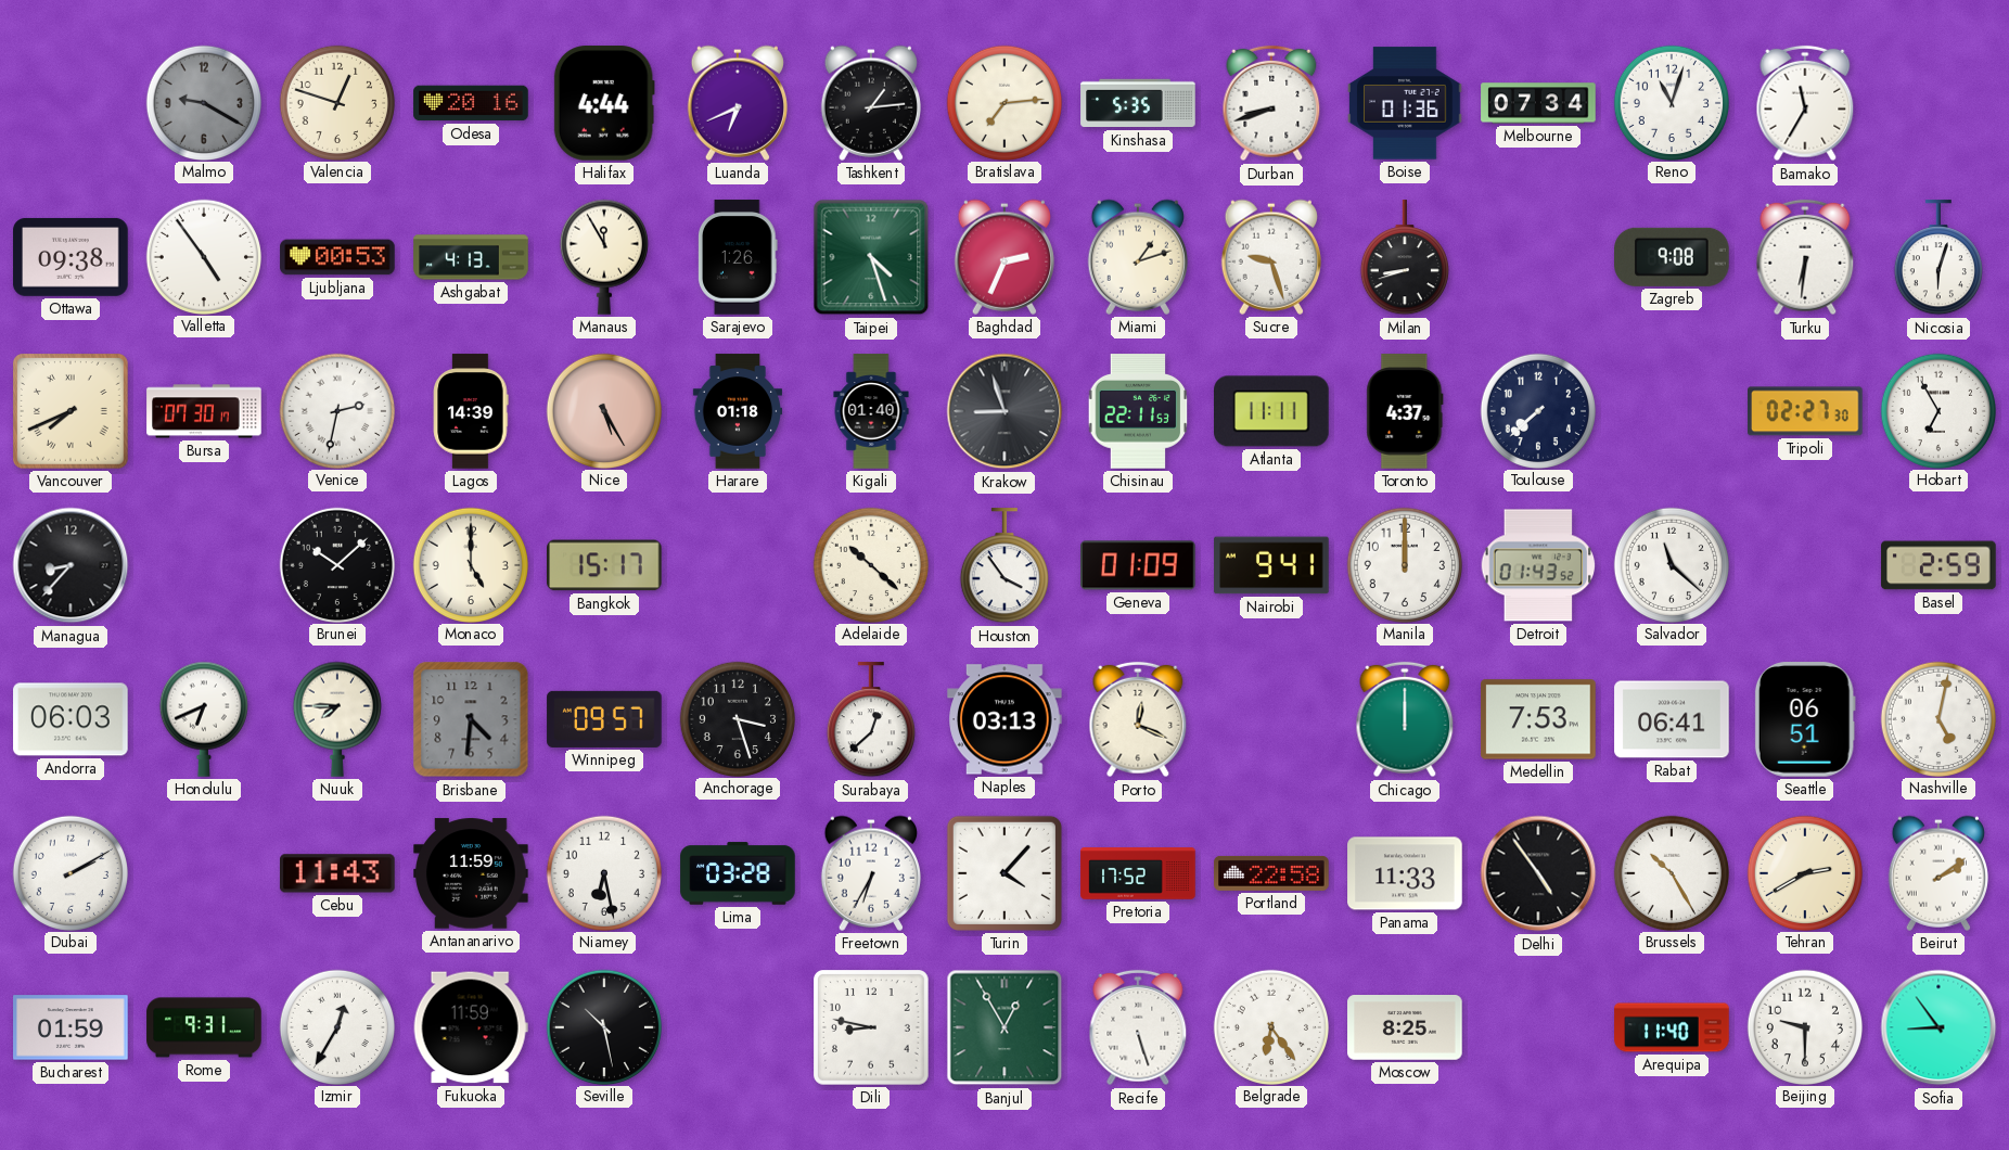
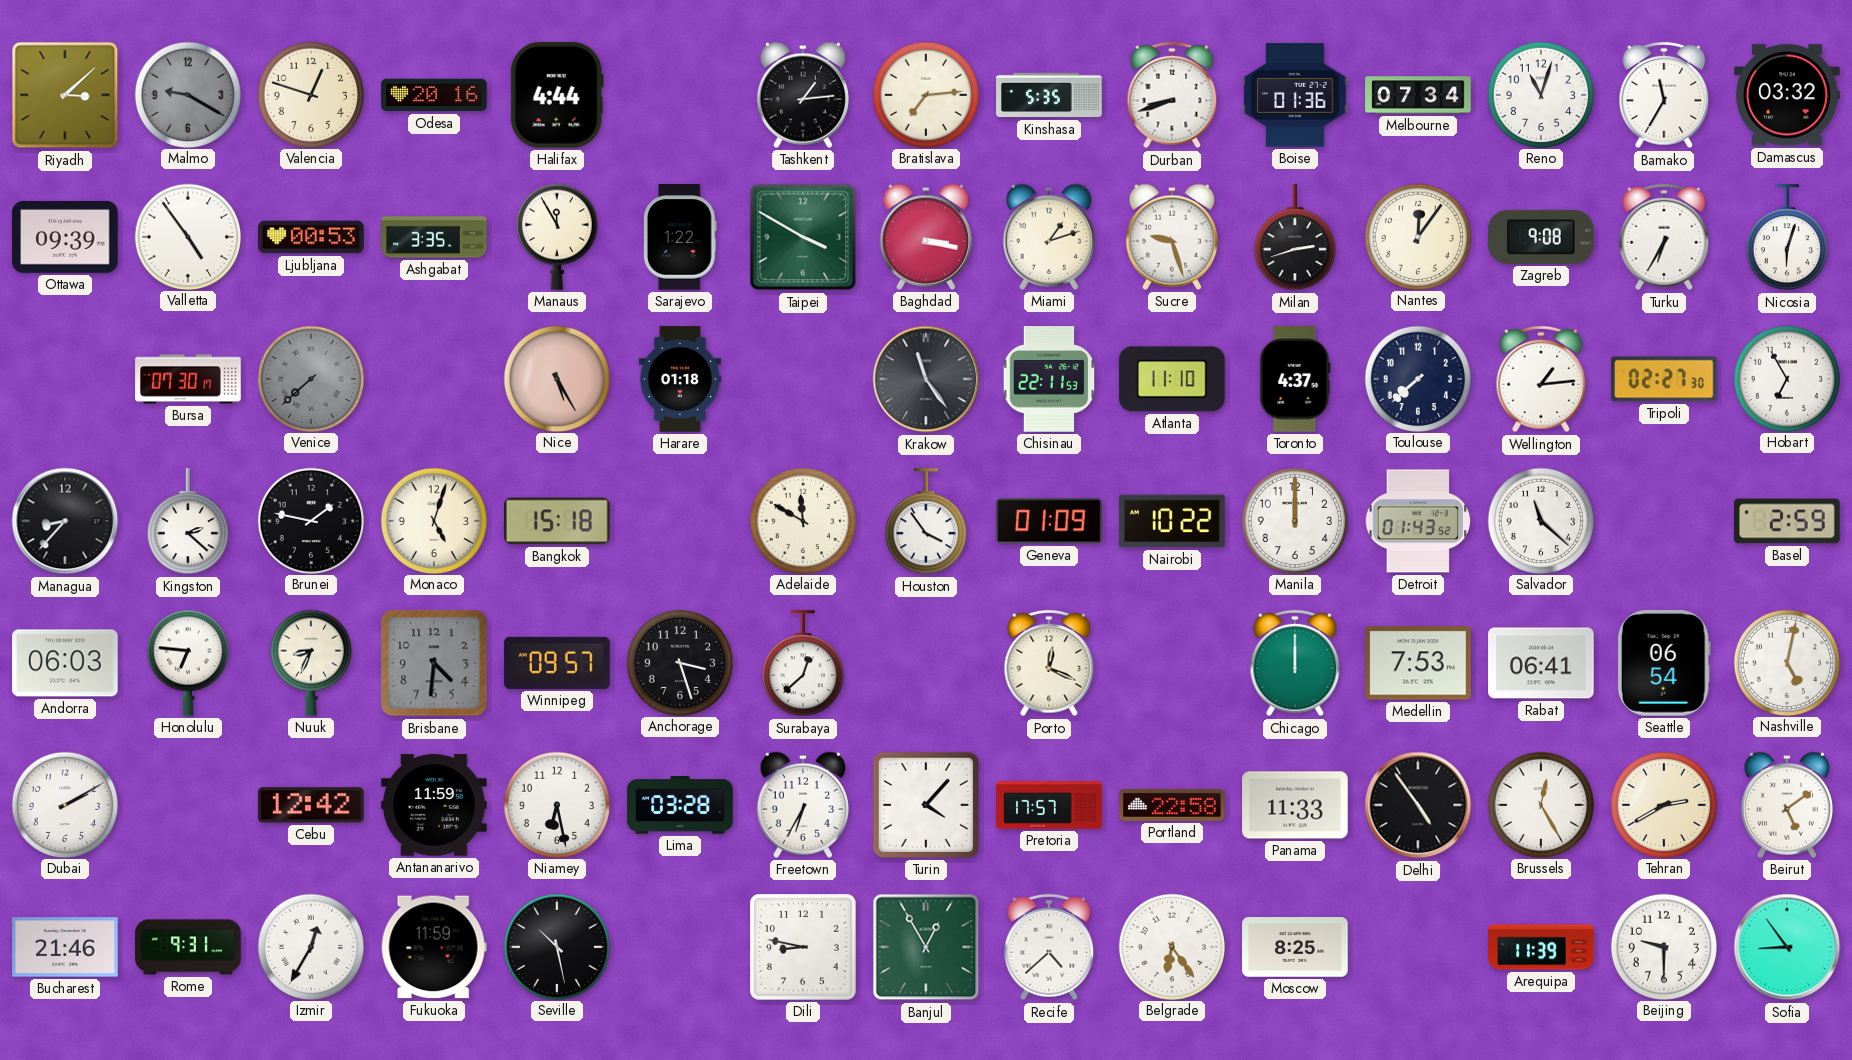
Riyadh: none -> 3:08
Luanda: 6:41 -> none
Damascus: none -> 03:32
Ottawa: 09:38 -> 09:39
Ashgabat: 4:13 -> 3:35
Sarajevo: 1:26 -> 1:22
Taipei: 4:27 -> 3:50
Baghdad: 2:34 -> 3:17
Milan: 8:42 -> 2:42
Nantes: none -> 12:06
Turku: 6:31 -> 6:35
Vancouver: 7:41 -> none
Venice: 2:32 -> 7:38
Venice dial: white -> grey
Lagos: 14:39 -> none
Kigali: 01:40 -> none
Krakow: 8:57 -> 11:24
Atlanta: 11:11 -> 11:10
Wellington: none -> 1:14
Kingston: none -> 2:22
Brunei: 10:08 -> 1:47
Monaco: 5:00 -> 5:03
Bangkok: 15:17 -> 15:18
Adelaide: 10:22 -> 11:50
Nairobi: 9:41 -> 10:22
Honolulu: 6:41 -> 6:46
Nuuk: 7:45 -> 8:34
Naples: 03:13 -> none
Seattle: 06:51 -> 06:54
Cebu: 11:43 -> 12:42
Pretoria: 17:52 -> 17:57
Brussels: 10:25 -> 12:25
Beirut: 2:09 -> 5:09
Bucharest: 01:59 -> 21:46
Recife: 5:27 -> 4:38
Arequipa: 11:40 -> 11:39
